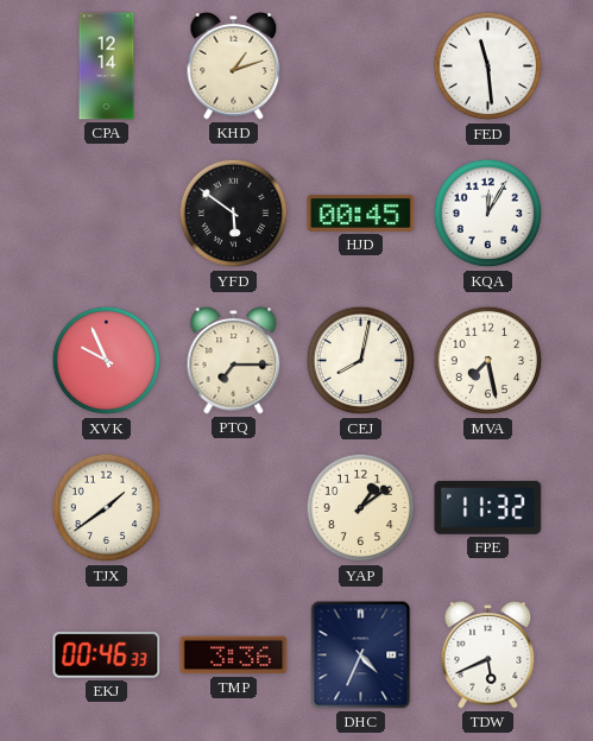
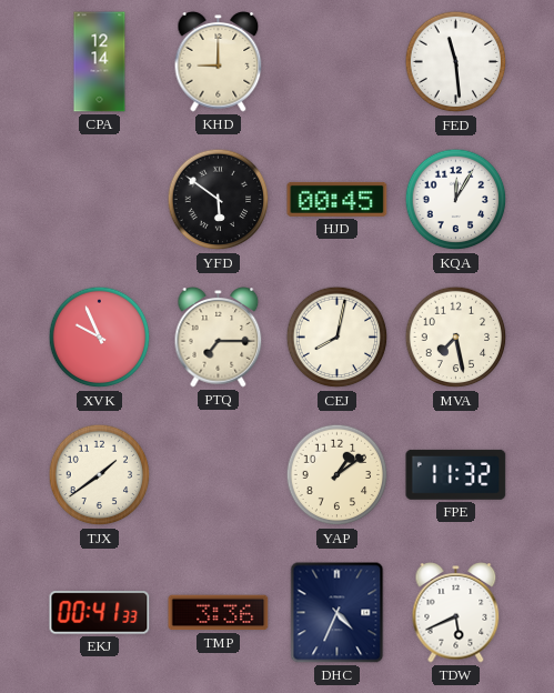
KHD: 1:12 -> 9:00
EKJ: 00:46 -> 00:41
